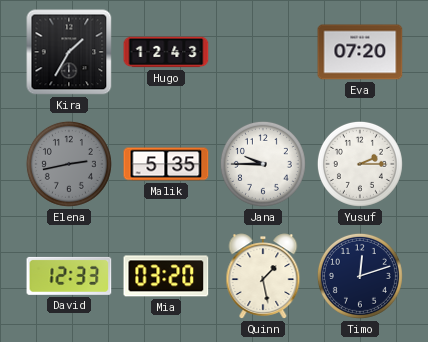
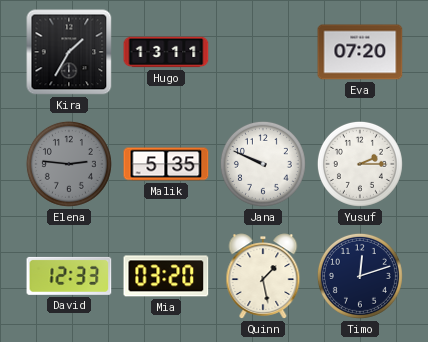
Hugo: 12:43 -> 13:11
Elena: 2:43 -> 2:46
Jana: 9:45 -> 9:49
